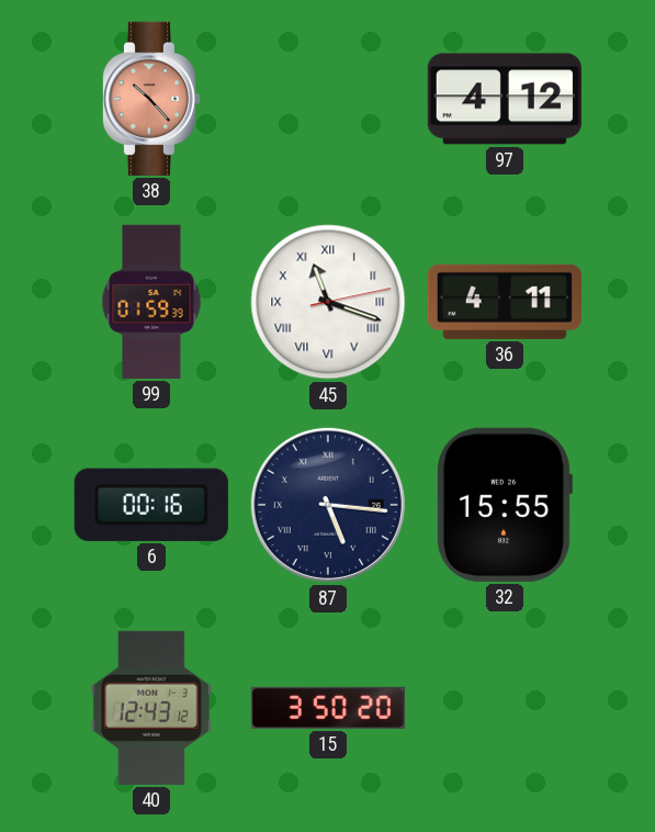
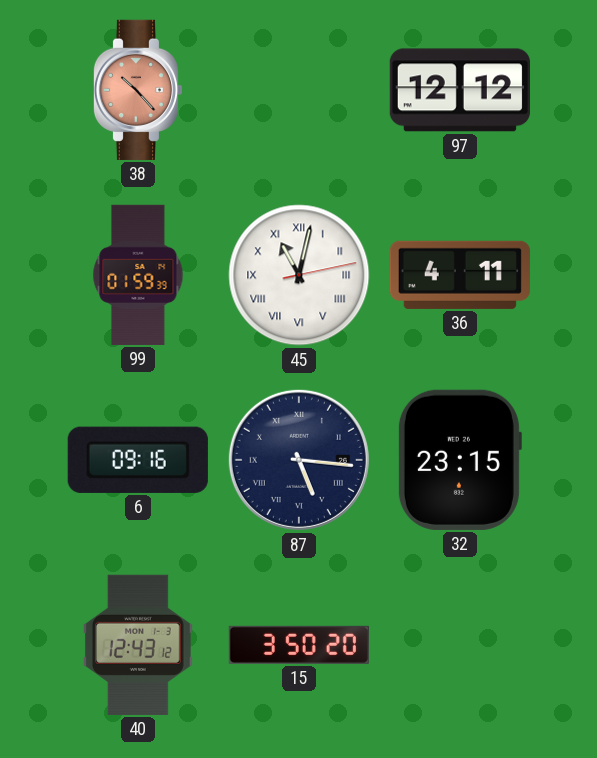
97: 4:12 -> 12:12
45: 11:18 -> 11:02
6: 00:16 -> 09:16
32: 15:55 -> 23:15
